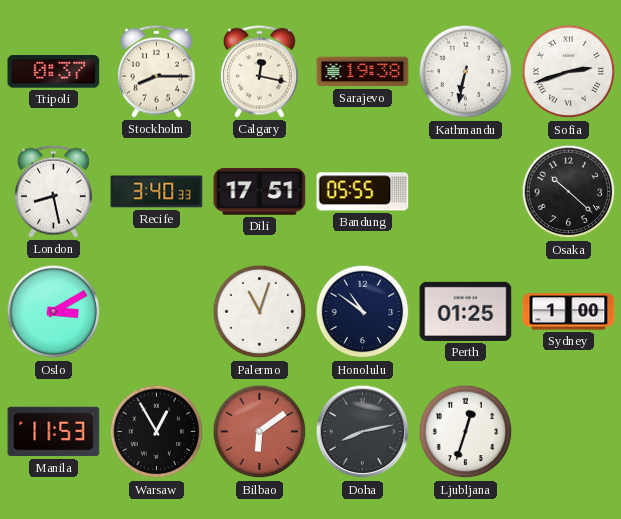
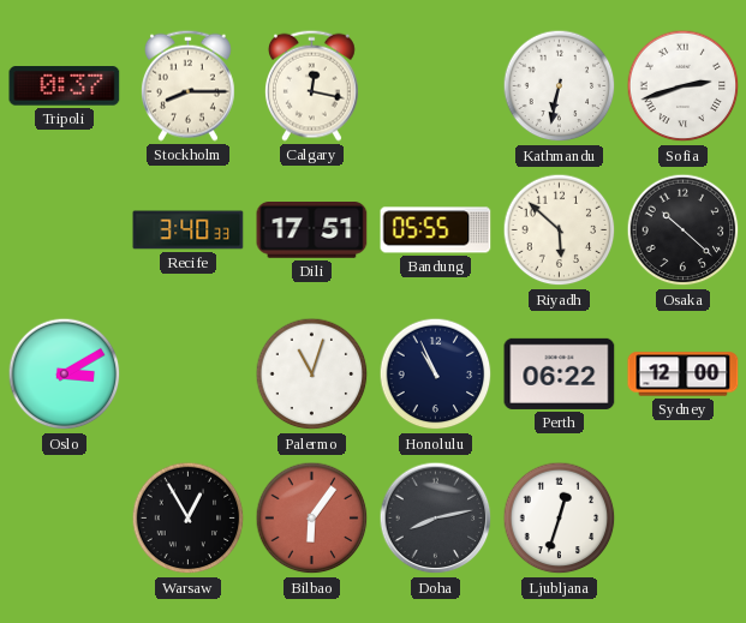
Sarajevo: 19:38 -> none
London: 8:28 -> none
Riyadh: none -> 5:52
Honolulu: 10:51 -> 10:56
Perth: 01:25 -> 06:22
Sydney: 1:00 -> 12:00
Manila: 11:53 -> none
Bilbao: 6:09 -> 6:06
